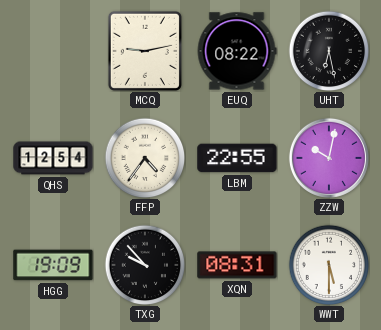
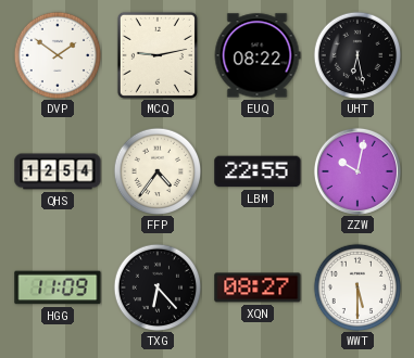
DVP: none -> 1:51
HGG: 19:09 -> 11:09
TXG: 9:53 -> 6:23
XQN: 08:31 -> 08:27
